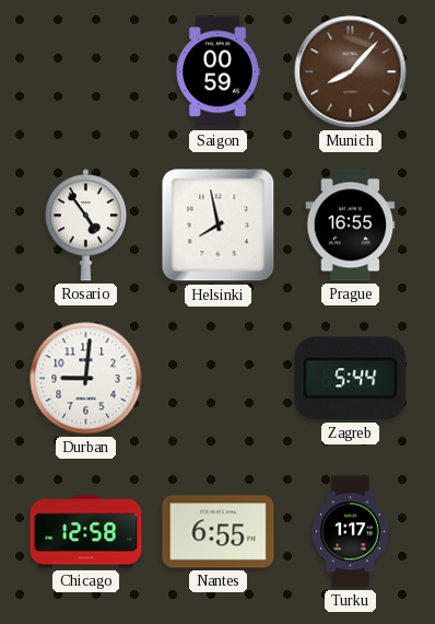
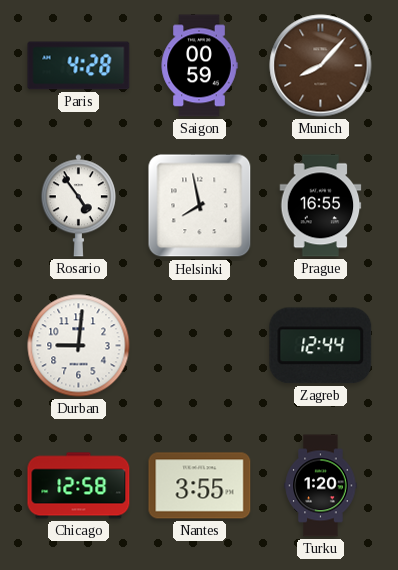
Paris: none -> 4:28
Zagreb: 5:44 -> 12:44
Nantes: 6:55 -> 3:55
Turku: 1:17 -> 1:20
